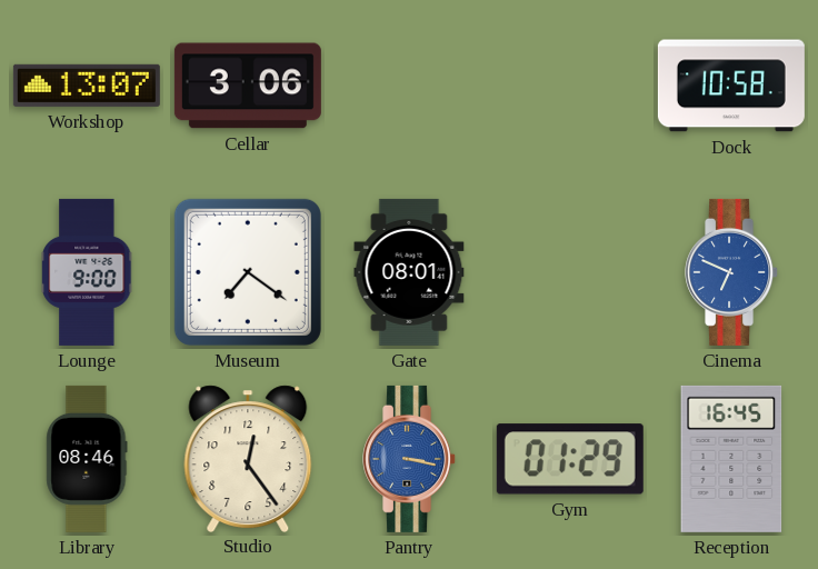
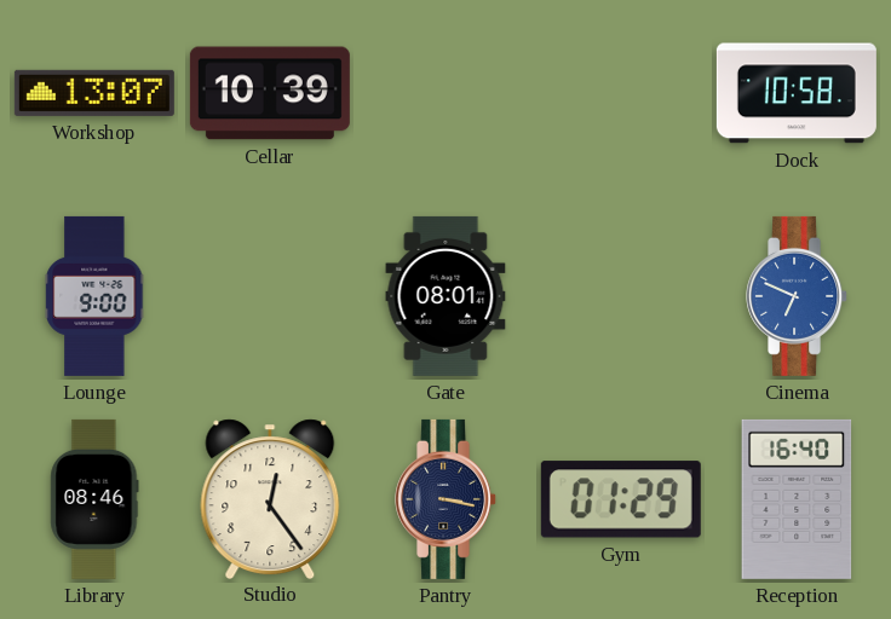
Cellar: 3:06 -> 10:39
Museum: 7:21 -> none
Pantry dial: blue -> navy
Reception: 16:45 -> 16:40
